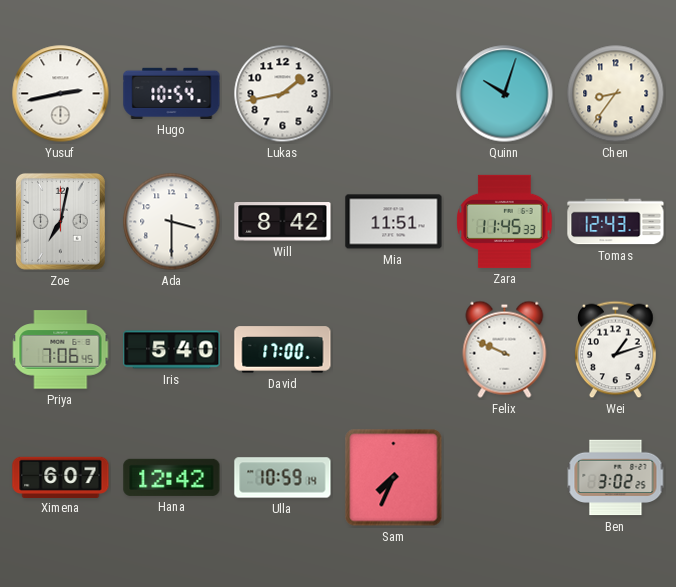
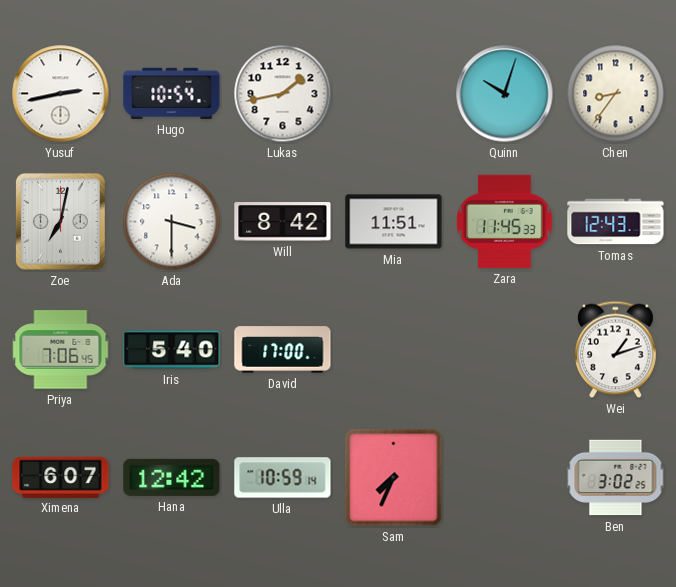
Felix: 9:49 -> none
